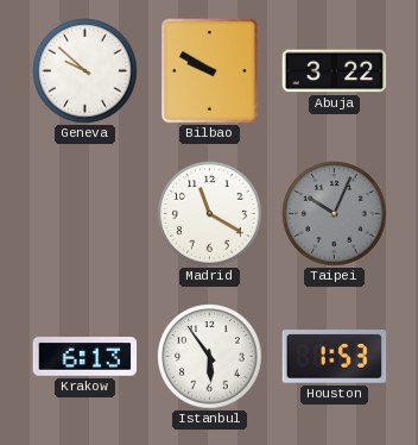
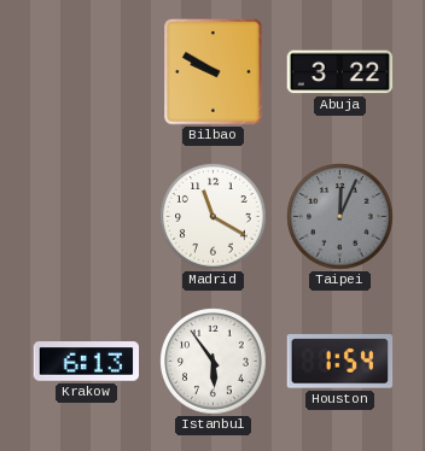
Geneva: 9:52 -> none
Taipei: 10:04 -> 12:04
Houston: 1:53 -> 1:54
